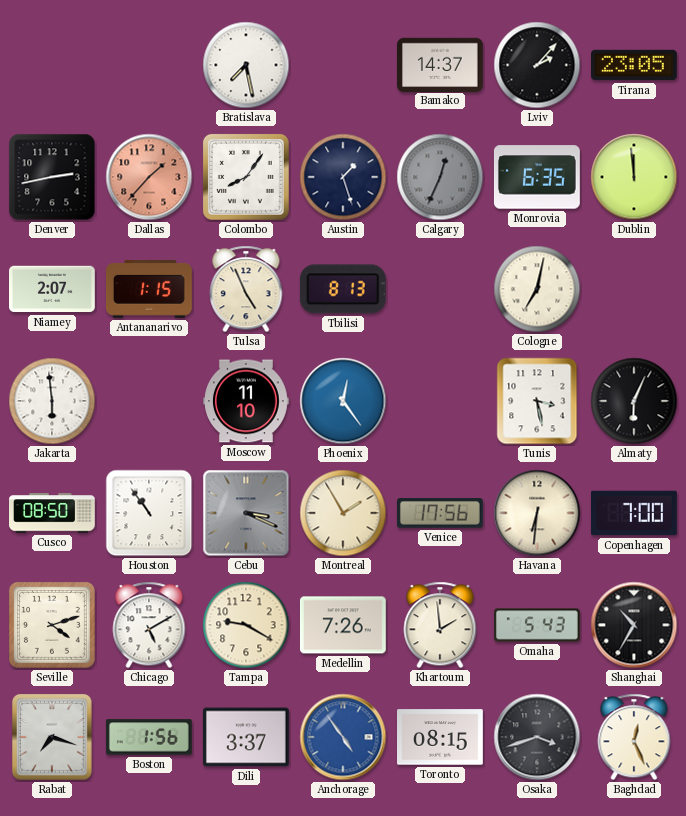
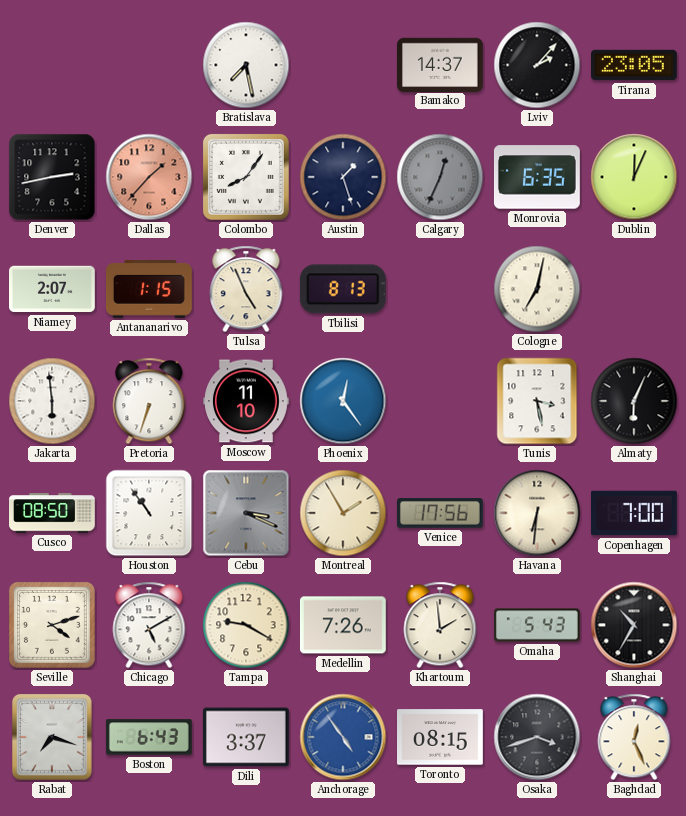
Dublin: 11:59 -> 12:04
Pretoria: none -> 6:33
Boston: 1:56 -> 6:43
